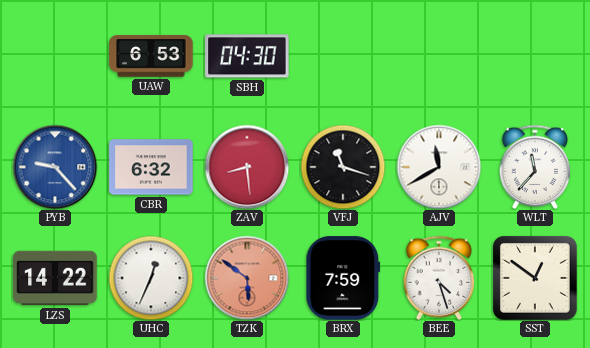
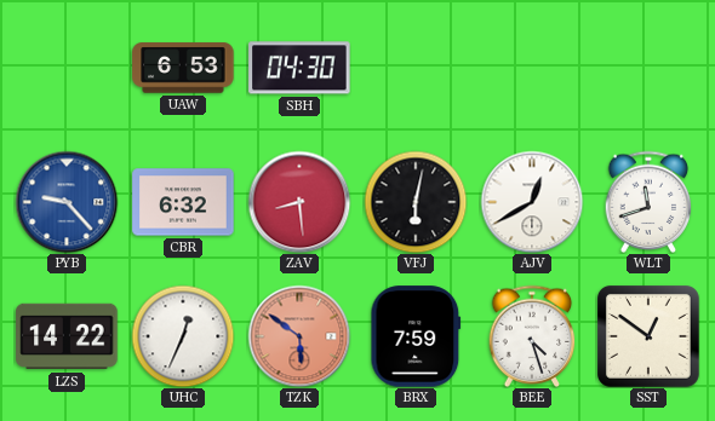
VFJ: 11:18 -> 6:02
AJV: 11:40 -> 12:40
WLT: 11:37 -> 11:42
